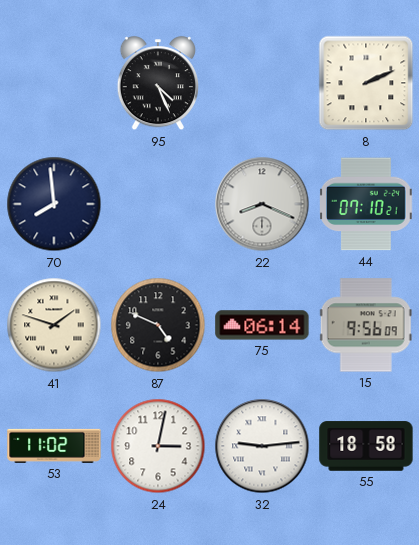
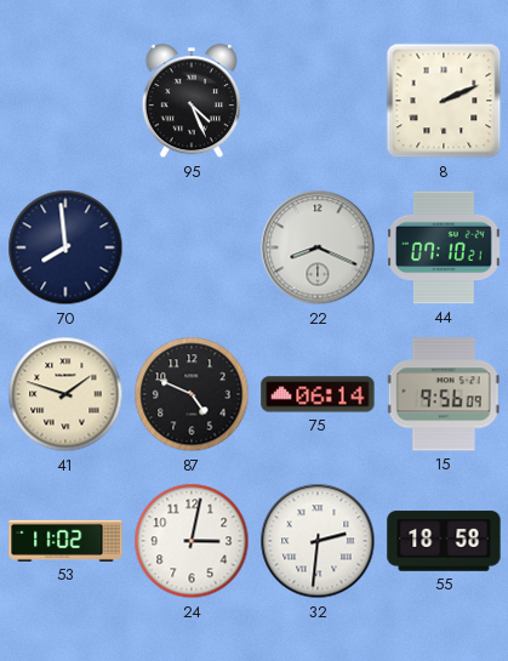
32: 9:14 -> 2:31
